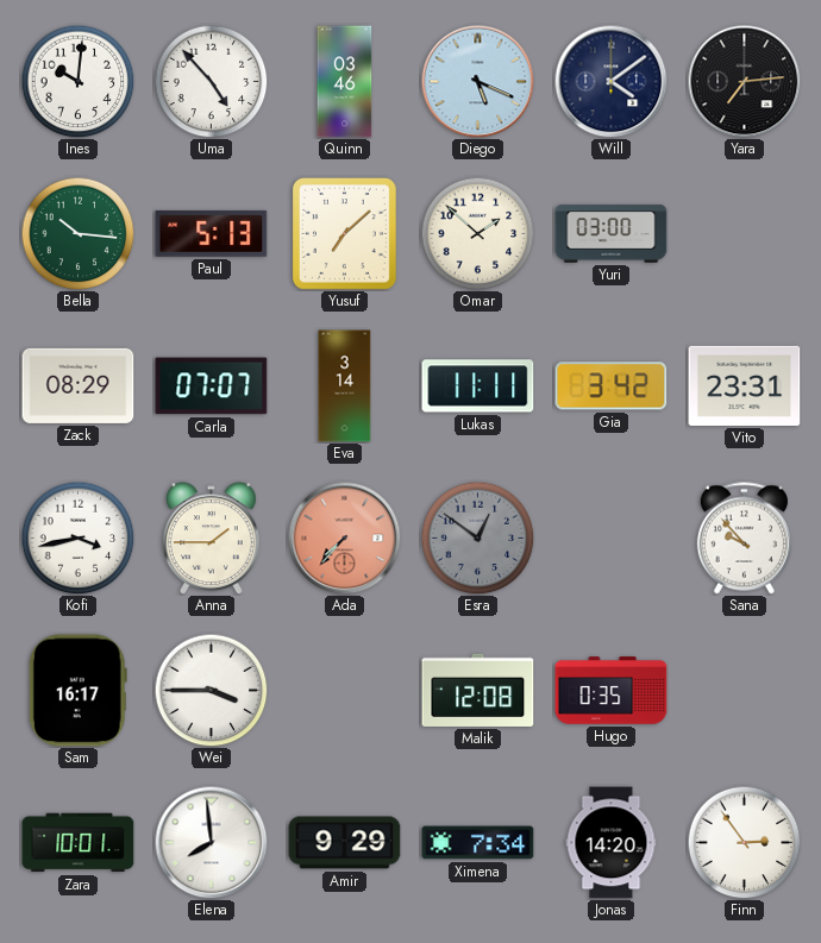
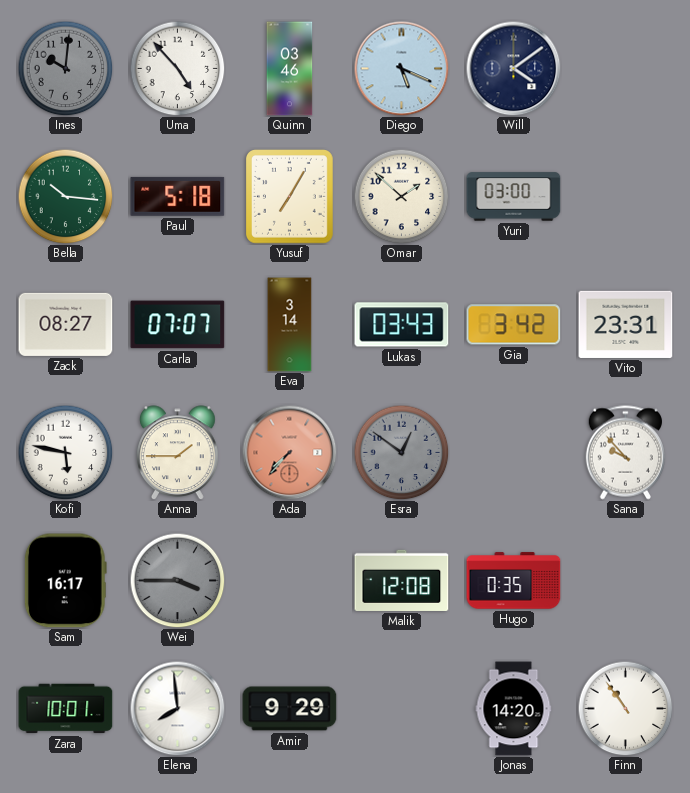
Ines dial: white -> grey
Yara: 7:14 -> none
Paul: 5:13 -> 5:18
Yusuf: 7:08 -> 7:05
Zack: 08:29 -> 08:27
Lukas: 11:11 -> 03:43
Kofi: 3:43 -> 5:47
Wei dial: white -> grey
Ximena: 7:34 -> none
Finn: 2:54 -> 10:54
